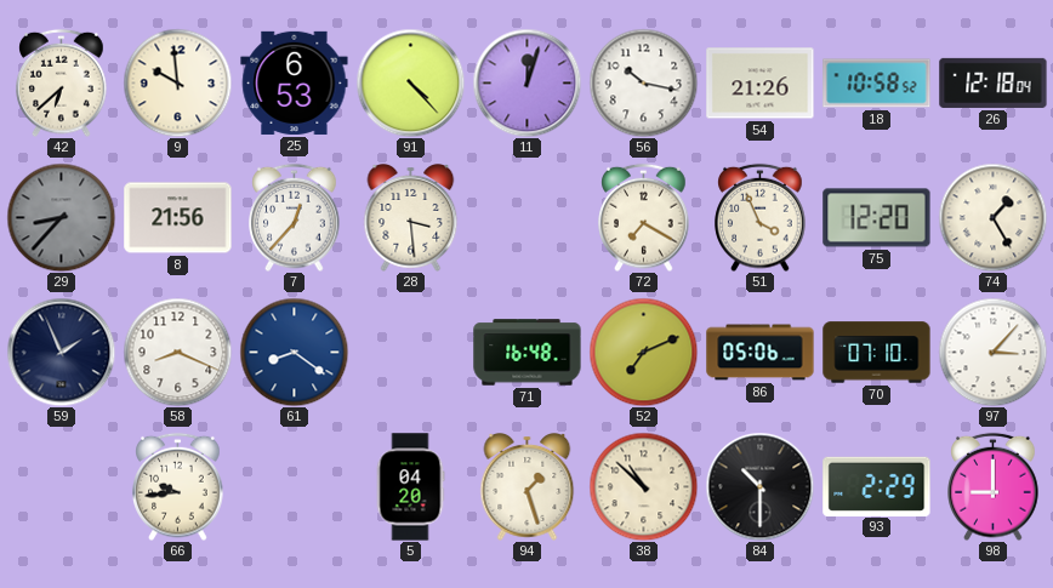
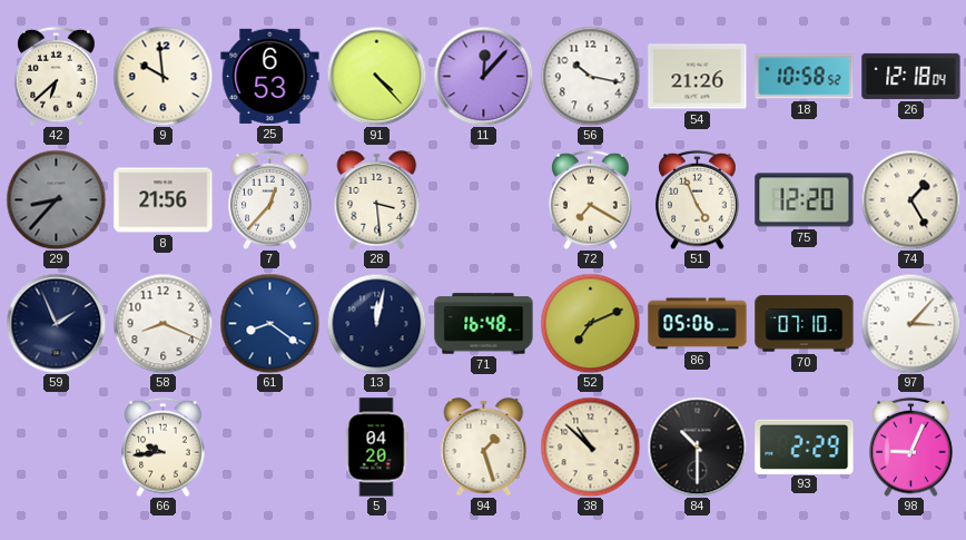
11: 12:03 -> 12:07
51: 3:56 -> 4:56
13: none -> 12:02
98: 9:00 -> 9:04
